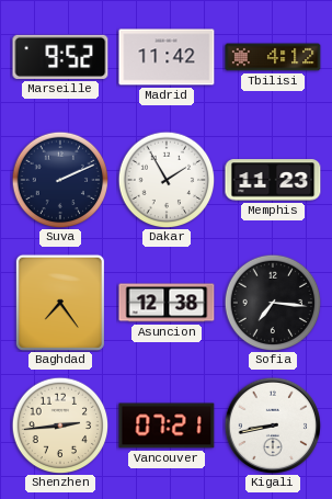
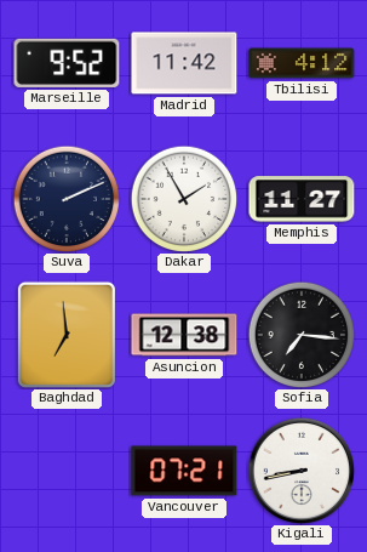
Memphis: 11:23 -> 11:27
Baghdad: 7:24 -> 6:59
Shenzhen: 2:44 -> none
